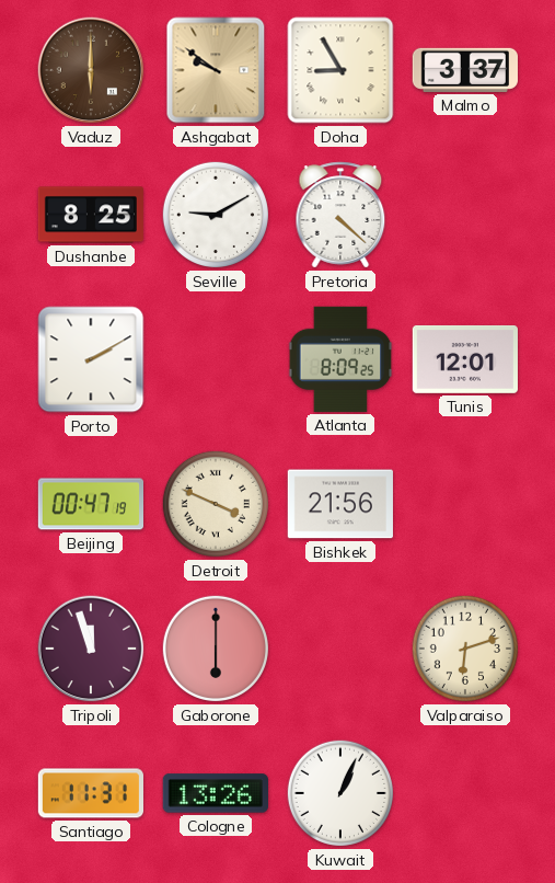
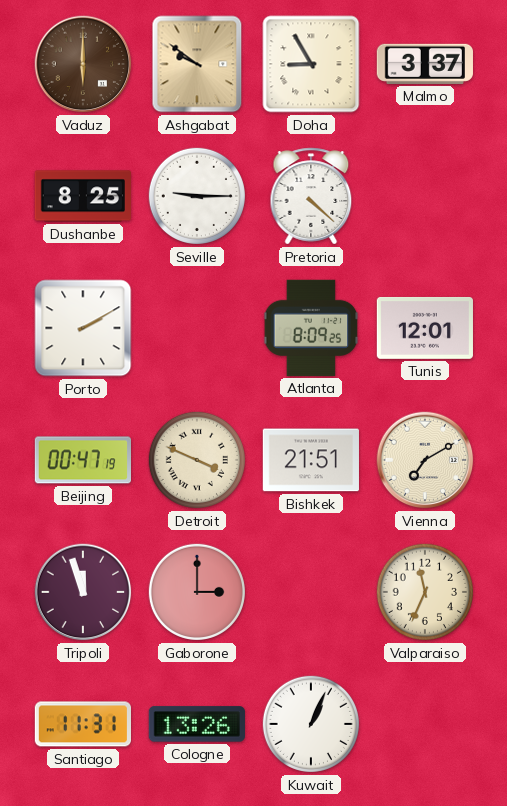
Seville: 9:10 -> 9:15
Bishkek: 21:56 -> 21:51
Vienna: none -> 7:10
Gaborone: 6:00 -> 3:00
Valparaiso: 6:12 -> 11:34
